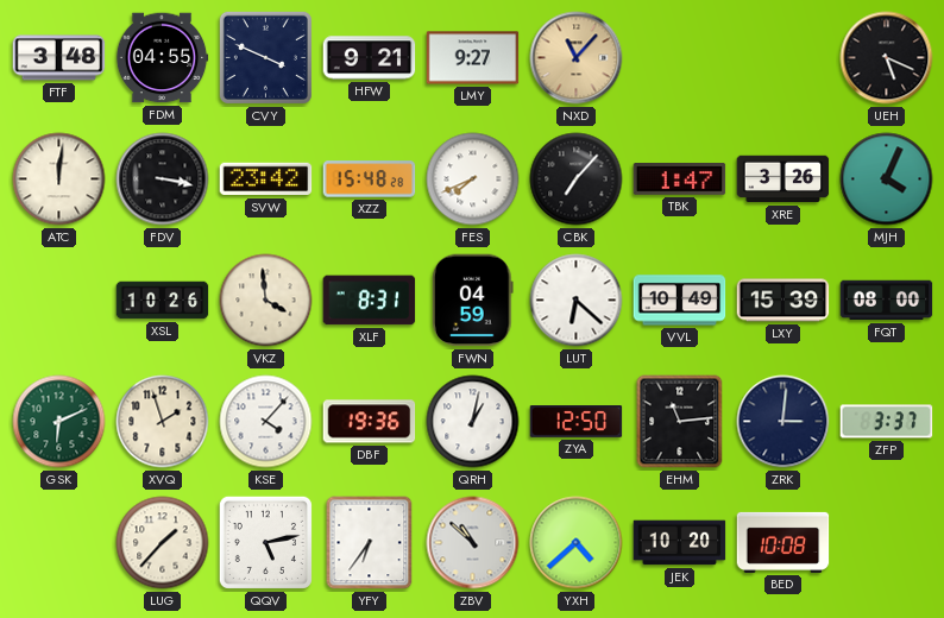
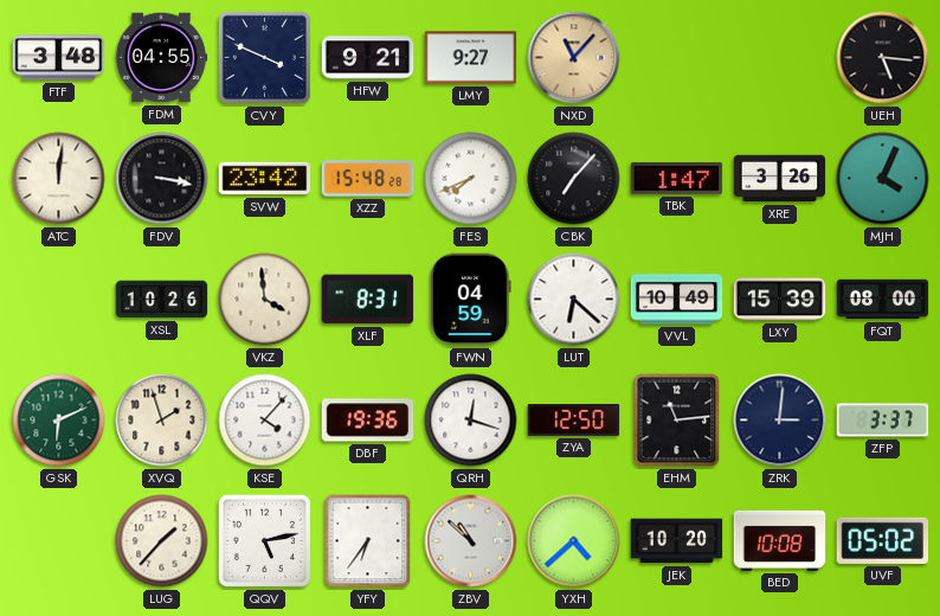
UEH: 5:19 -> 5:16
QRH: 1:02 -> 12:18
UVF: none -> 05:02
